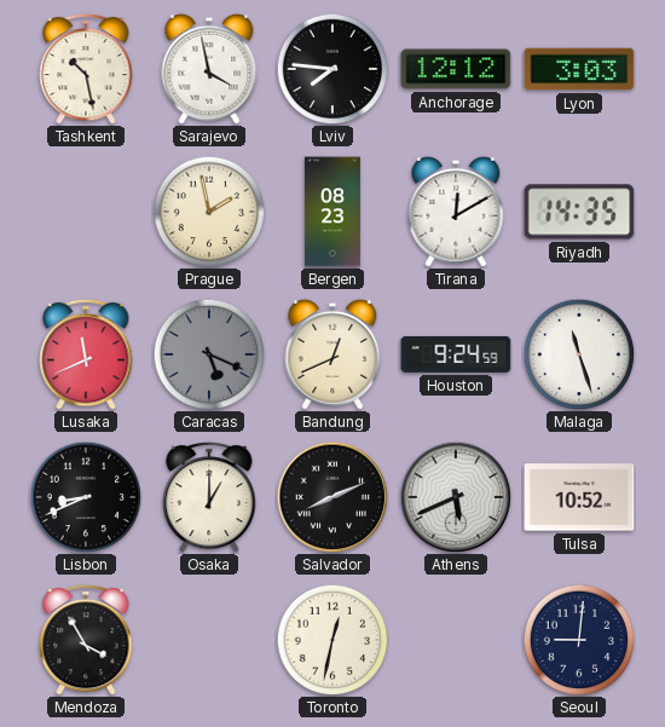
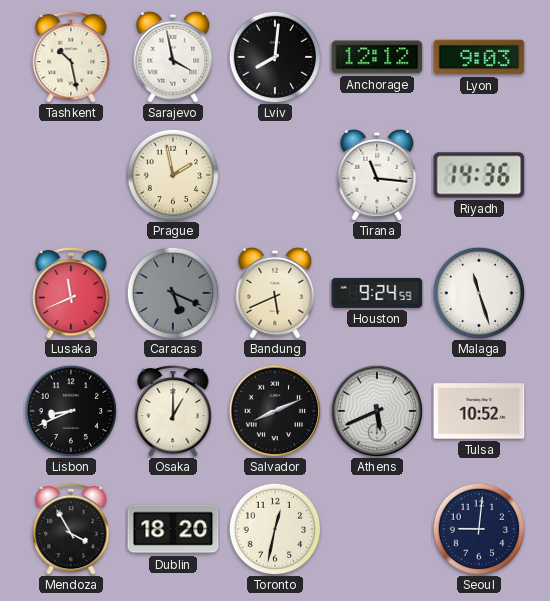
Lviv: 7:46 -> 8:01
Lyon: 3:03 -> 9:03
Bergen: 08:23 -> none
Tirana: 12:10 -> 11:16
Riyadh: 14:35 -> 14:36
Bandung: 12:41 -> 5:41
Dublin: none -> 18:20
